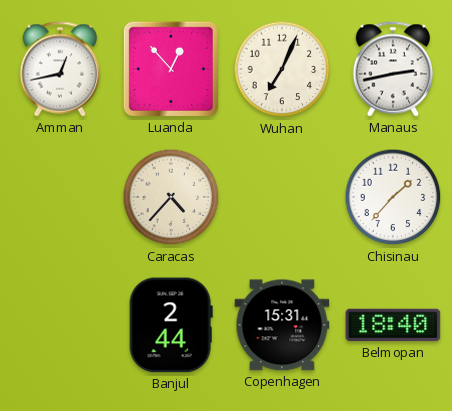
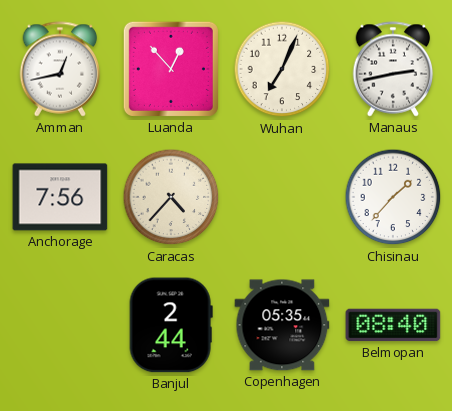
Anchorage: none -> 7:56
Copenhagen: 15:31 -> 05:35
Belmopan: 18:40 -> 08:40
